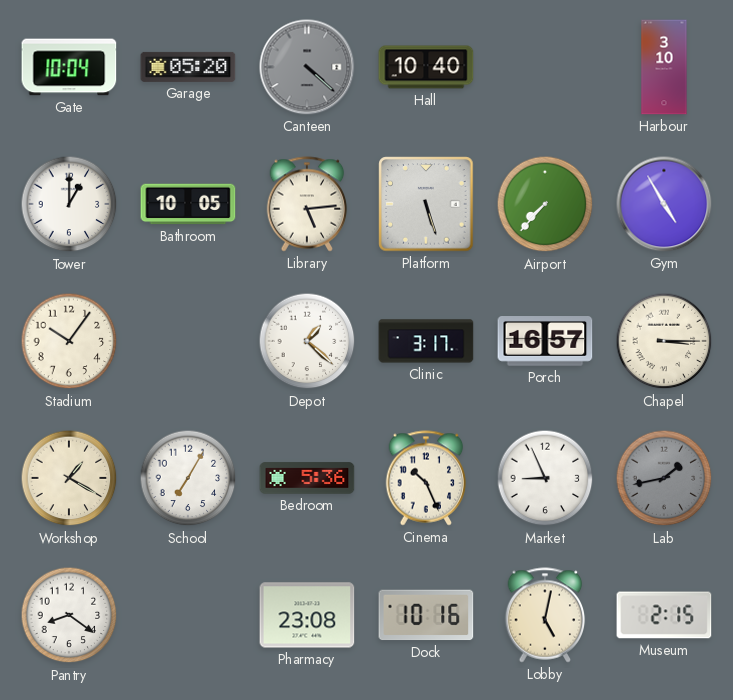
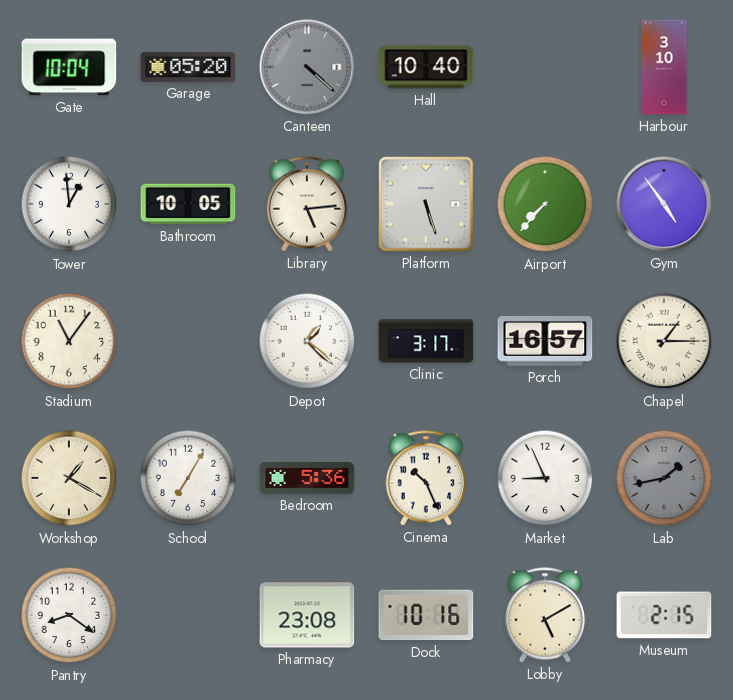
Tower: 1:00 -> 12:59
Gym: 4:55 -> 4:54
Stadium: 10:06 -> 11:06
Chapel: 3:15 -> 1:15
Lobby: 5:02 -> 5:10
